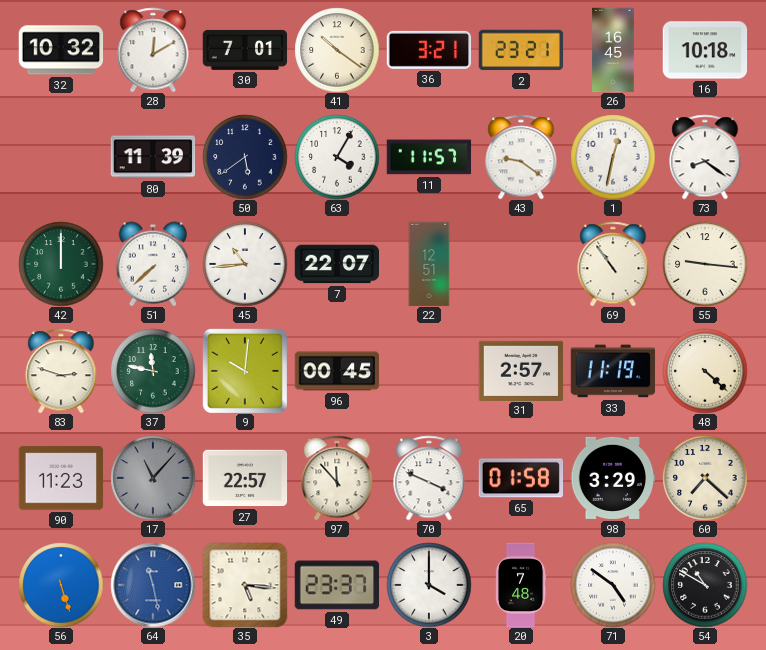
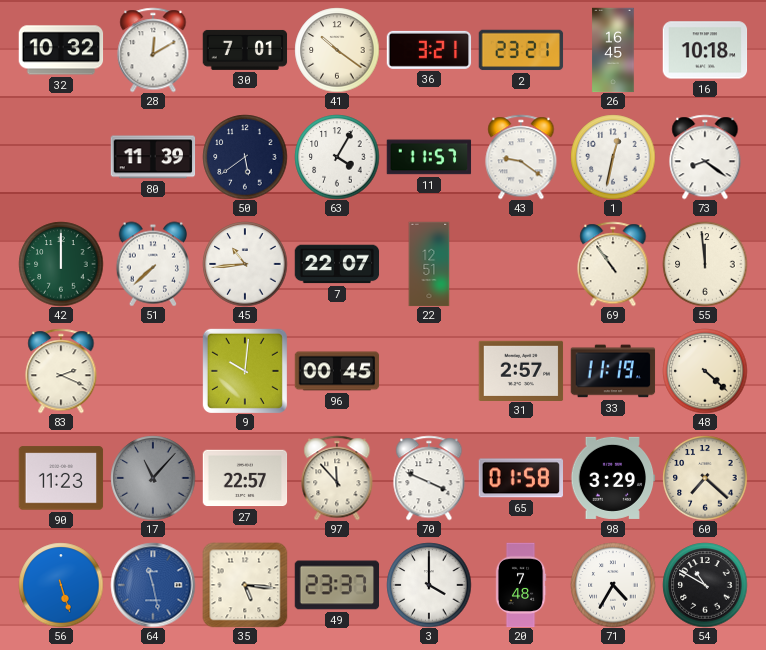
55: 9:16 -> 11:59
83: 2:48 -> 2:19
37: 11:47 -> none
71: 4:51 -> 4:35
